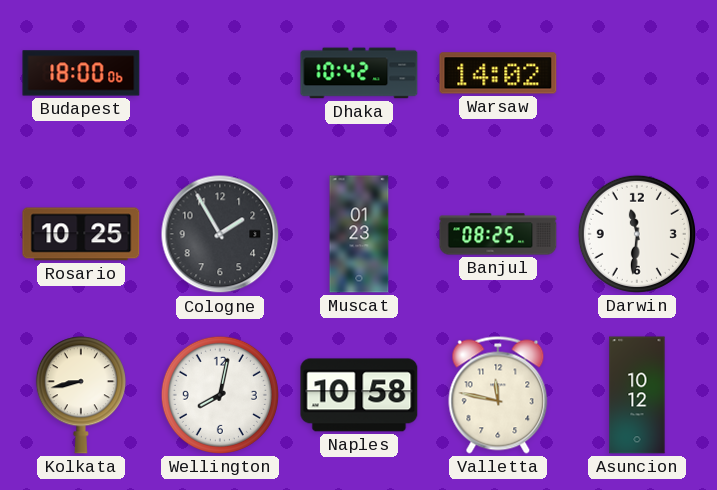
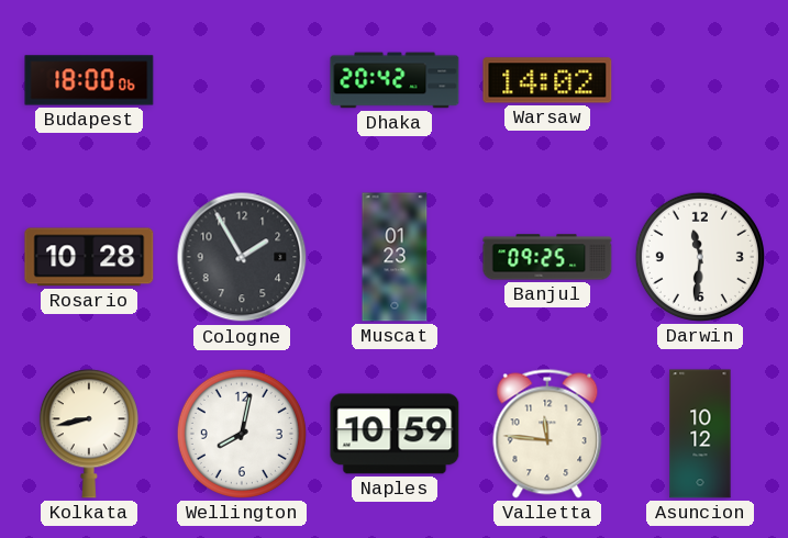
Dhaka: 10:42 -> 20:42
Rosario: 10:25 -> 10:28
Banjul: 08:25 -> 09:25
Naples: 10:58 -> 10:59
Valletta: 11:47 -> 11:46
